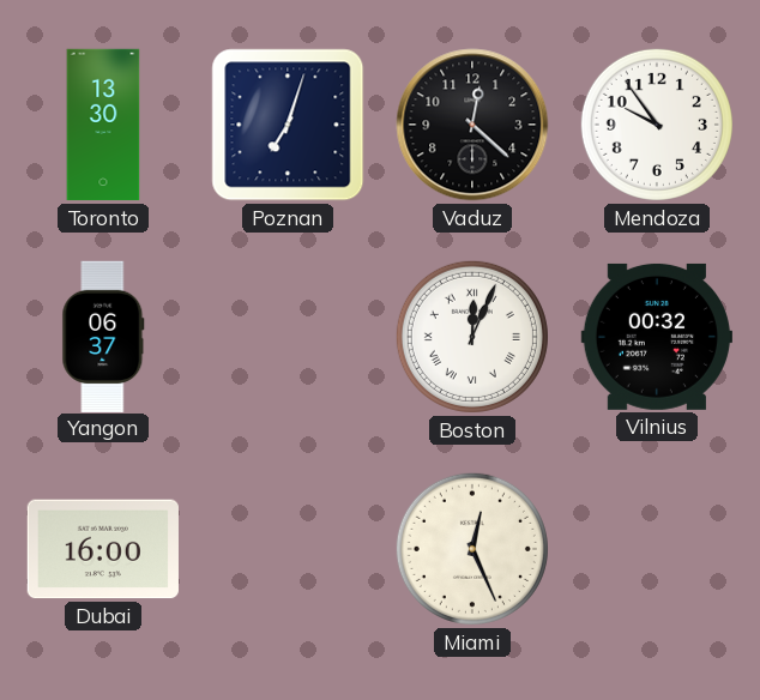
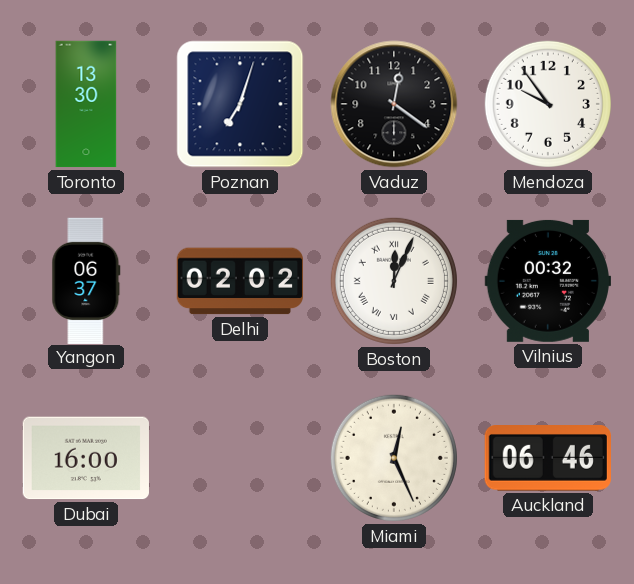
Vaduz: 12:22 -> 12:21
Delhi: none -> 02:02
Auckland: none -> 06:46
